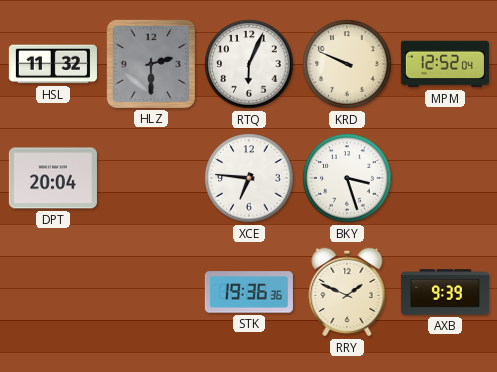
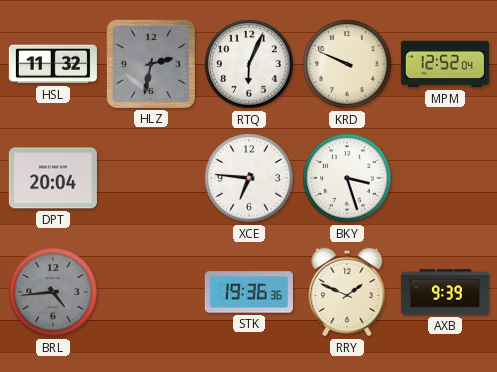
HLZ: 2:30 -> 2:32
BRL: none -> 4:44
